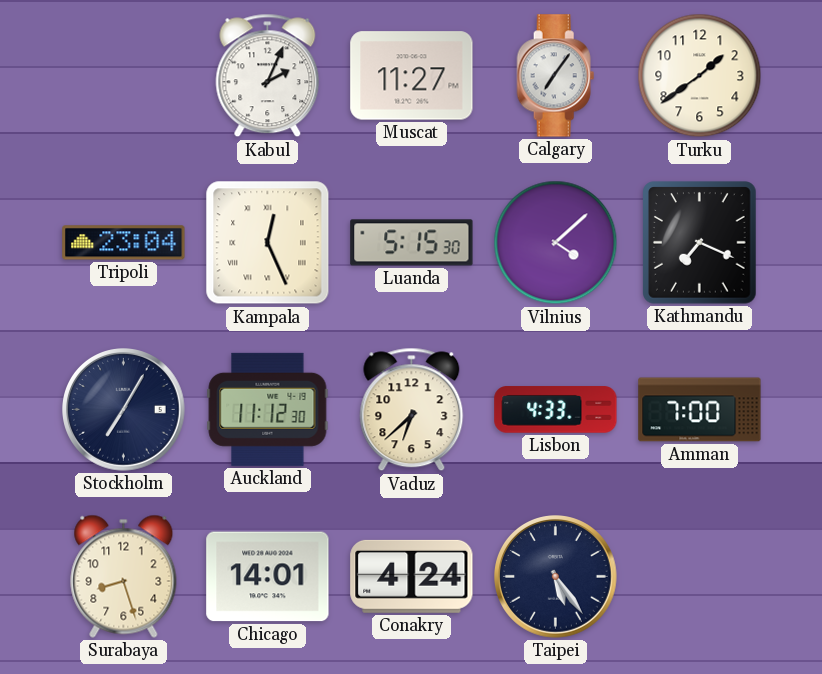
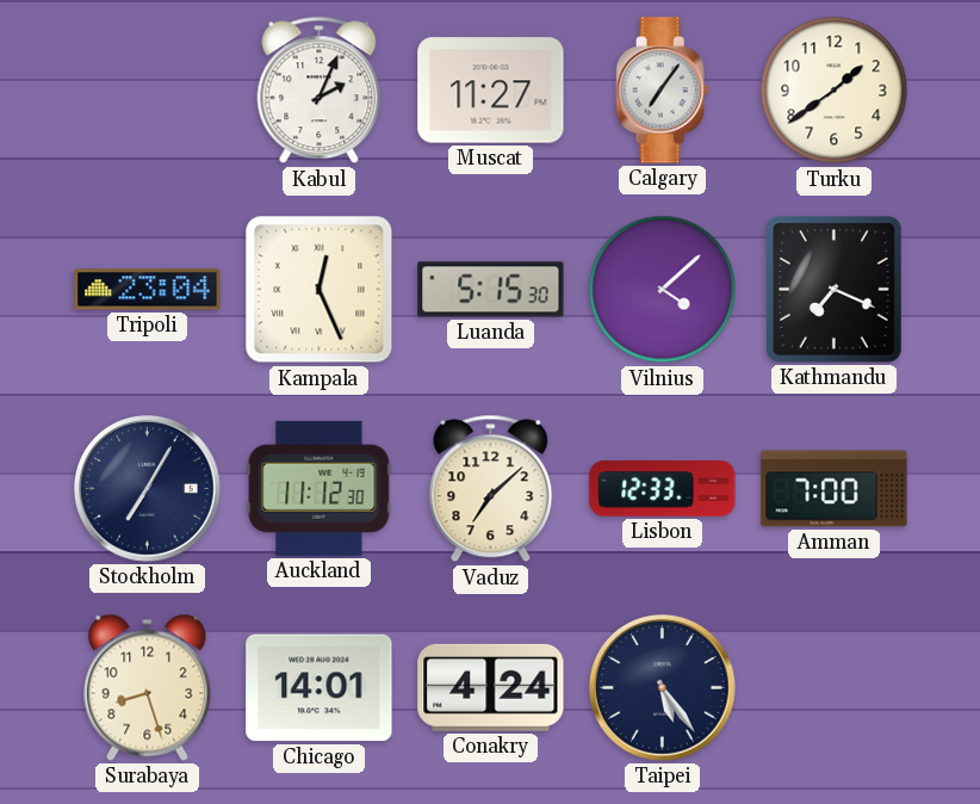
Vaduz: 6:38 -> 7:08
Lisbon: 4:33 -> 12:33
